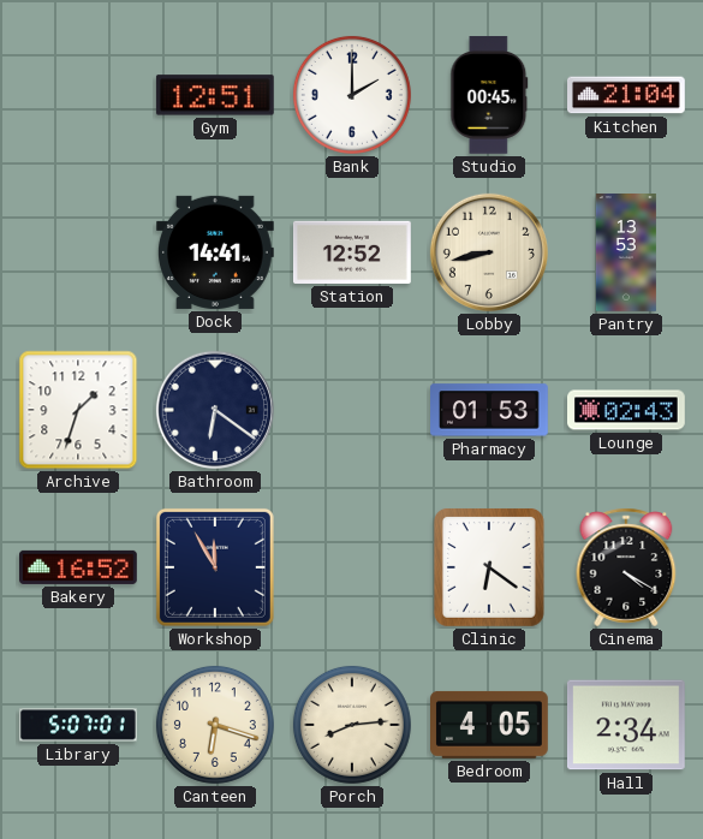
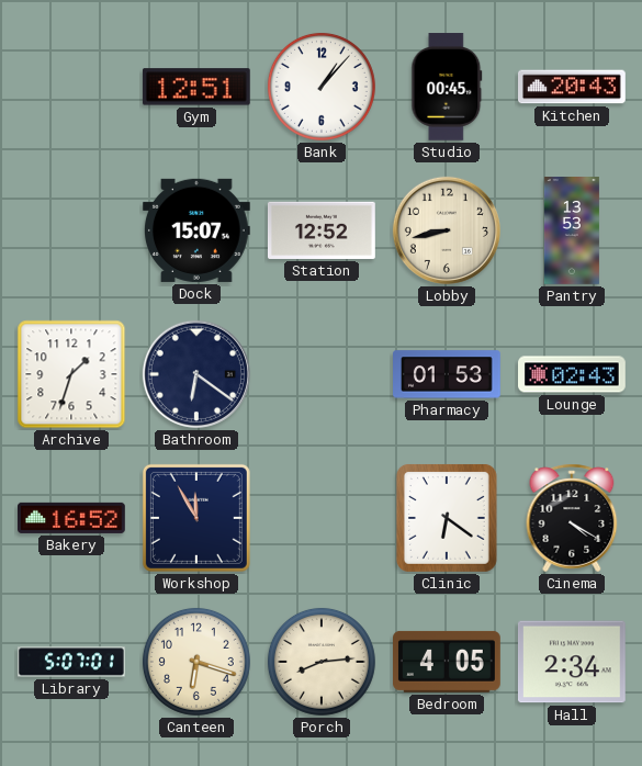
Bank: 2:00 -> 1:07
Kitchen: 21:04 -> 20:43
Dock: 14:41 -> 15:07
